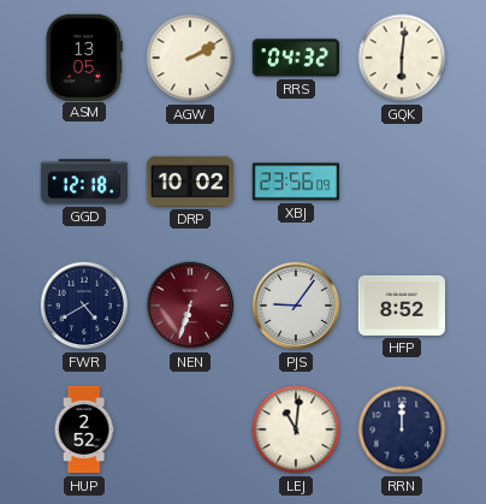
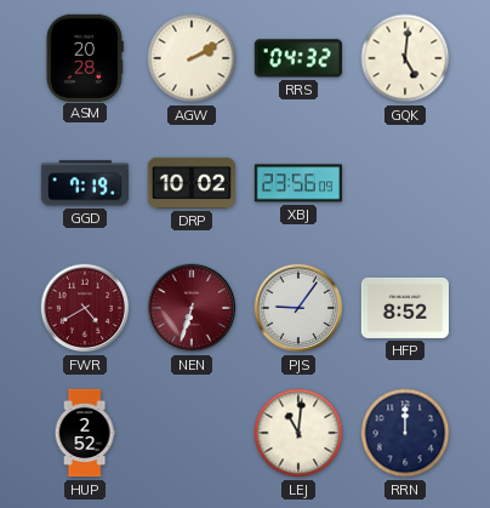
ASM: 13:05 -> 20:28
GQK: 6:01 -> 5:01
GGD: 12:18 -> 7:19
FWR dial: navy -> burgundy
